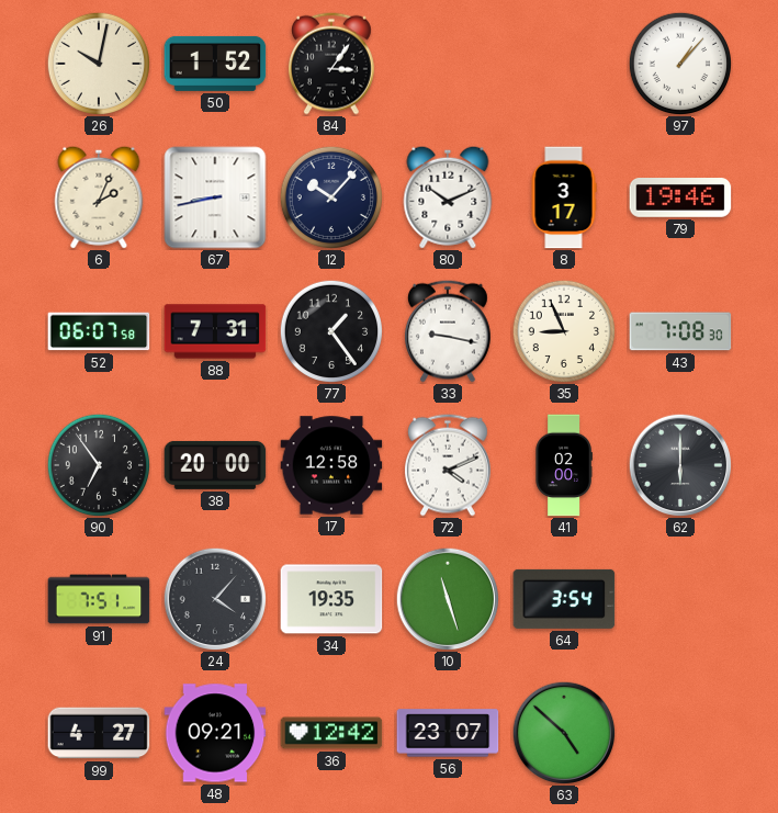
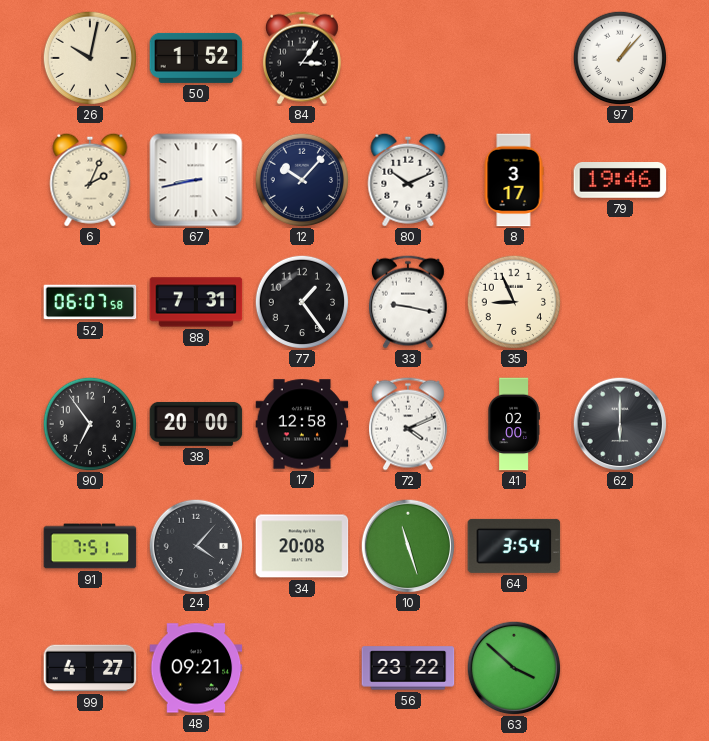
43: 7:08 -> none
34: 19:35 -> 20:08
36: 12:42 -> none
56: 23:07 -> 23:22
63: 4:52 -> 3:52
